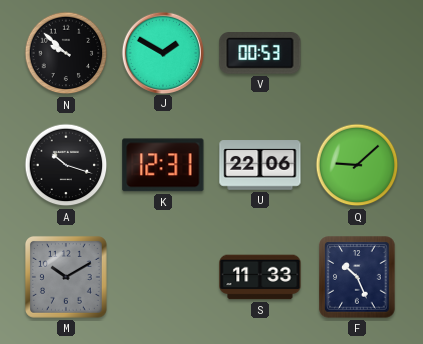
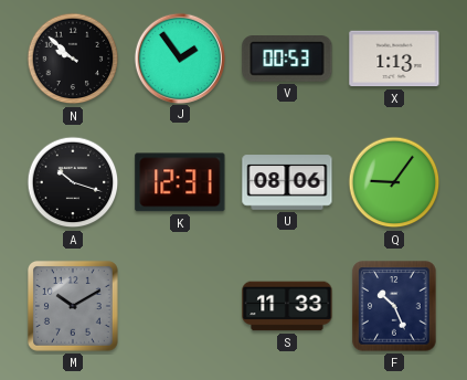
J: 1:50 -> 1:54
X: none -> 1:13
U: 22:06 -> 08:06
Q: 9:08 -> 9:06
